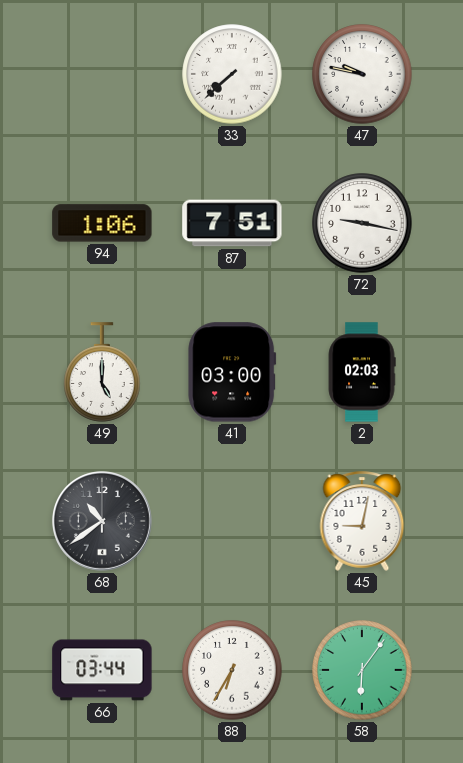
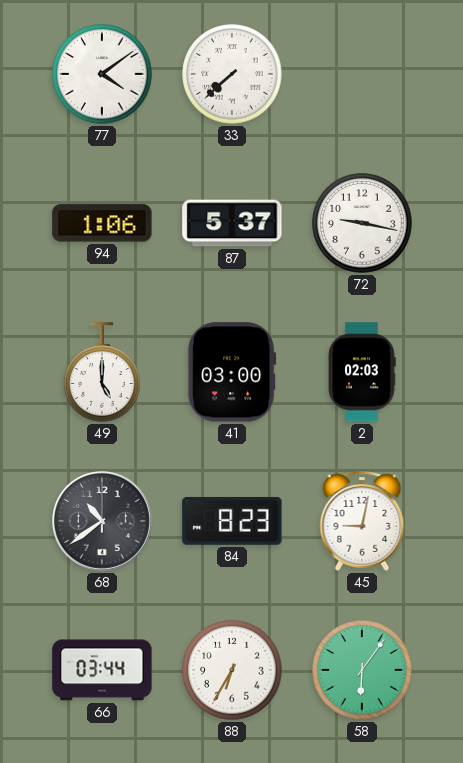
77: none -> 4:09
47: 9:47 -> none
87: 7:51 -> 5:37
84: none -> 8:23
